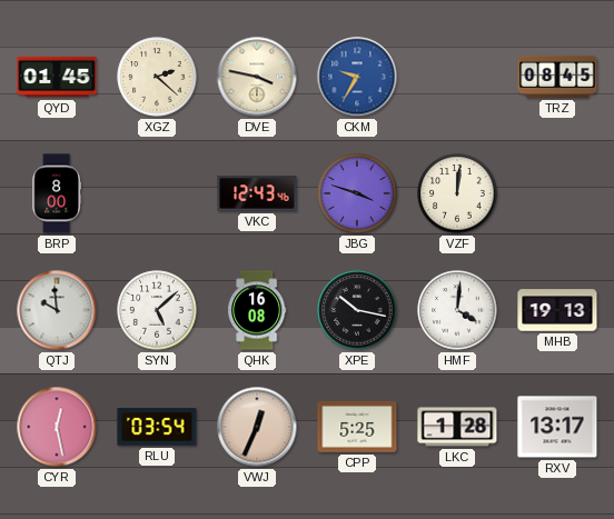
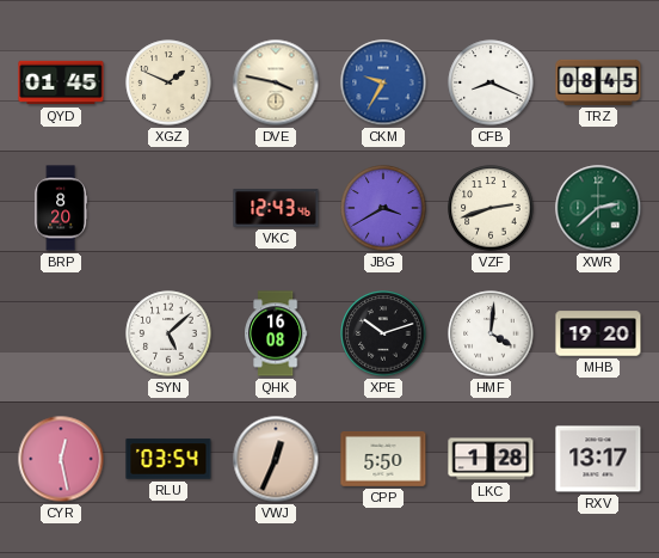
XGZ: 2:22 -> 1:49
CFB: none -> 8:19
BRP: 8:00 -> 8:20
JBG: 3:48 -> 3:40
VZF: 12:01 -> 2:42
XWR: none -> 2:38
QTJ: 9:59 -> none
XPE: 10:17 -> 10:12
MHB: 19:13 -> 19:20
CPP: 5:25 -> 5:50
